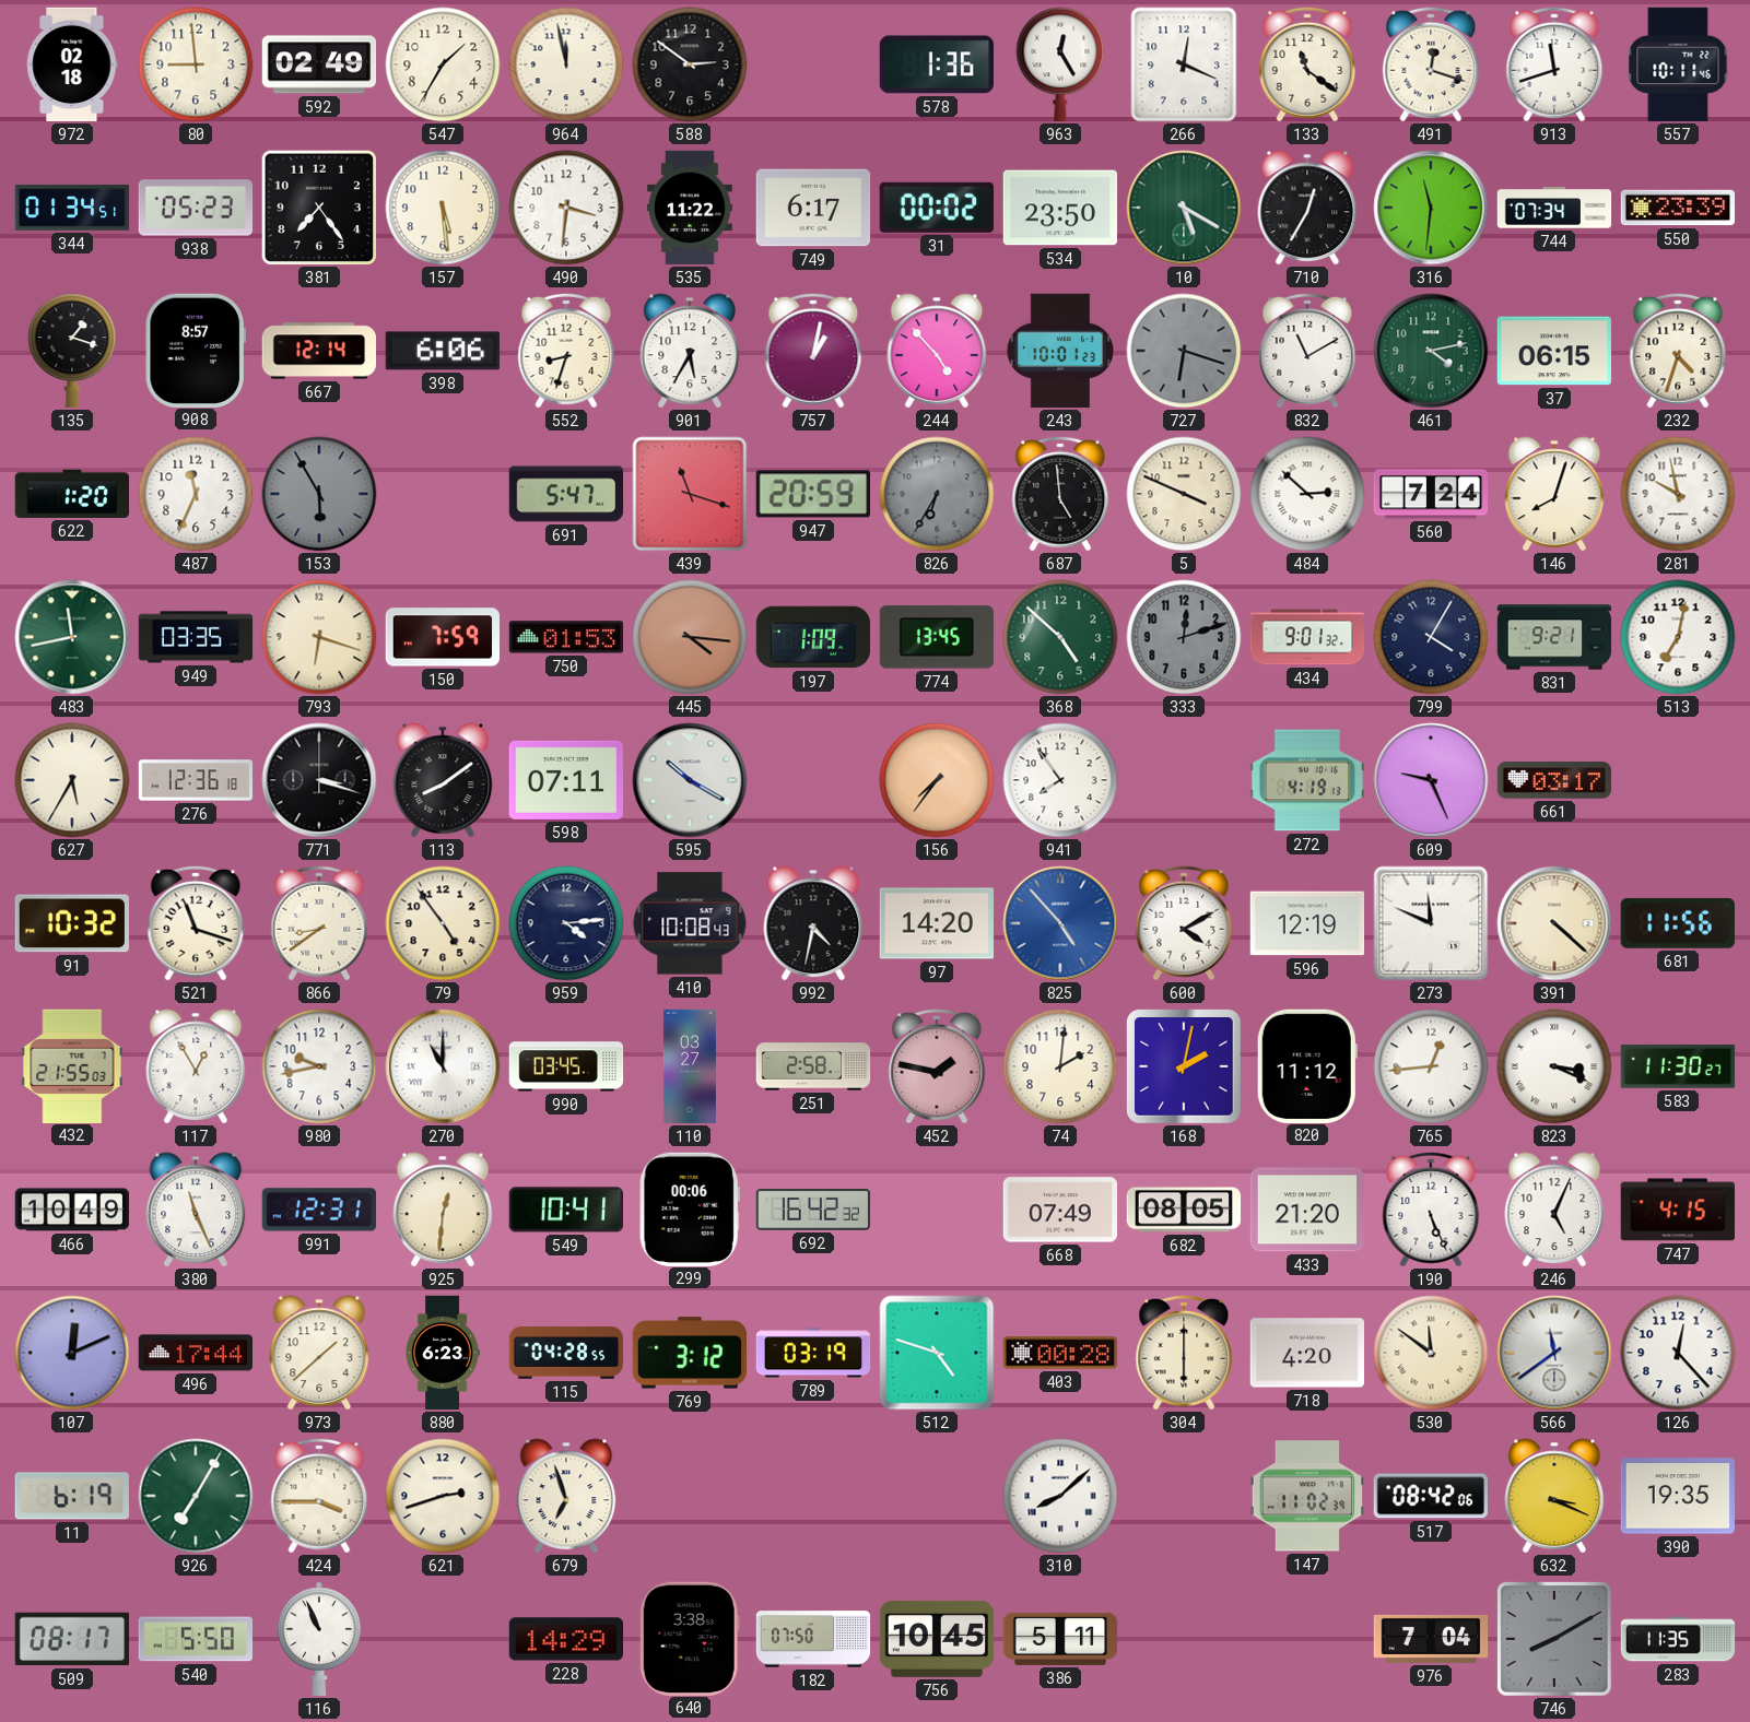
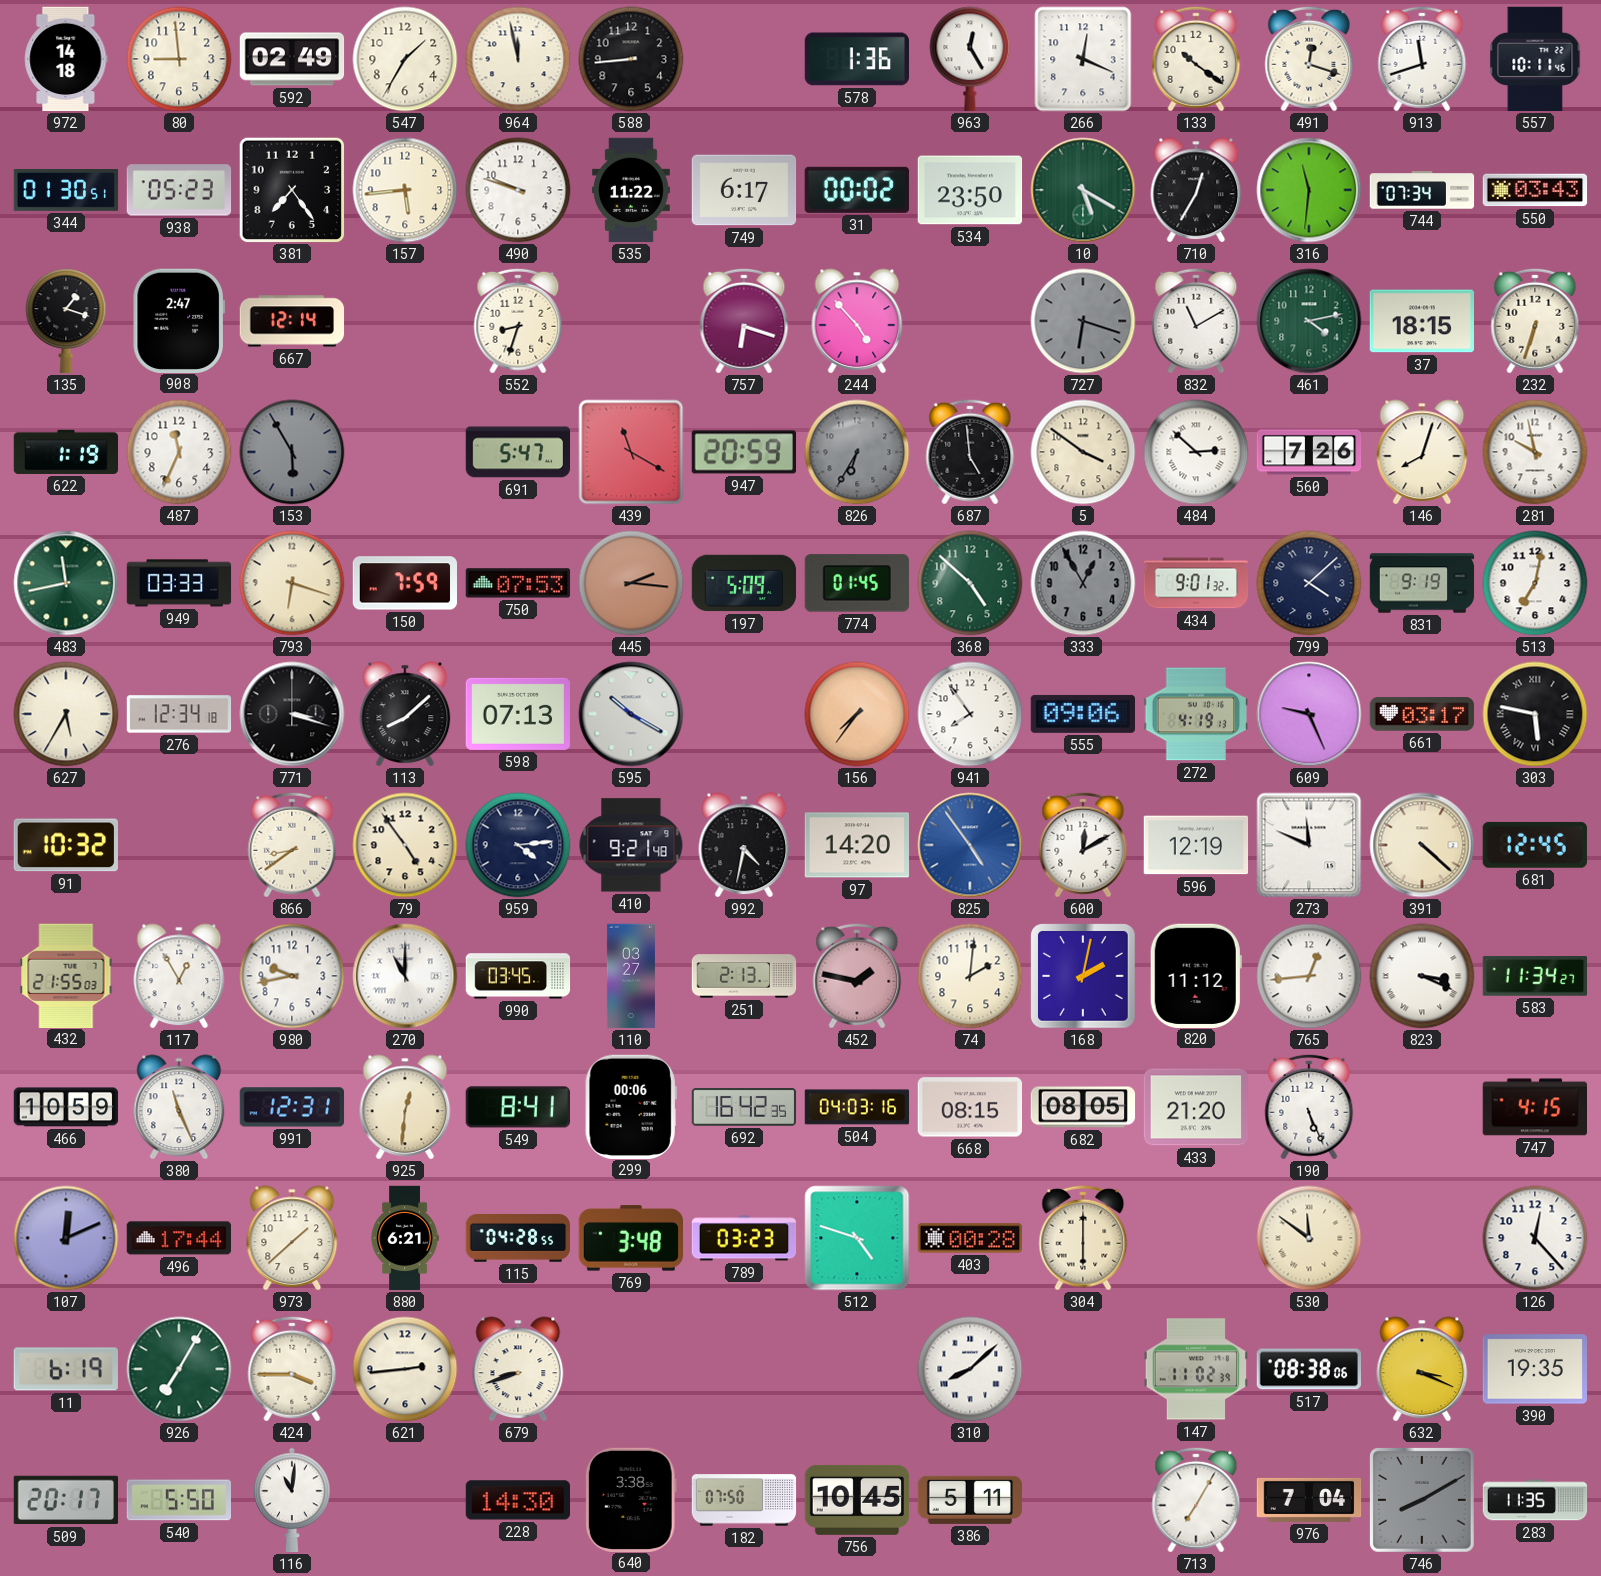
972: 02:18 -> 14:18
588: 2:51 -> 8:44
133: 11:21 -> 10:21
344: 01:34 -> 01:30
157: 5:29 -> 5:44
490: 3:31 -> 9:48
550: 23:39 -> 03:43
908: 8:57 -> 2:47
398: 6:06 -> none
901: 5:35 -> none
757: 1:02 -> 6:18
243: 10:01 -> none
37: 06:15 -> 18:15
232: 4:33 -> 6:33
622: 1:20 -> 1:19
439: 11:18 -> 11:20
5: 3:49 -> 3:51
560: 7:24 -> 7:26
949: 03:35 -> 03:33
750: 01:53 -> 07:53
445: 4:16 -> 2:16
197: 1:09 -> 5:09
774: 13:45 -> 01:45
333: 12:12 -> 12:55
799: 4:05 -> 4:08
831: 9:21 -> 9:19
276: 12:36 -> 12:34
113: 8:09 -> 8:08
598: 07:11 -> 07:13
555: none -> 09:06
303: none -> 5:47
521: 11:18 -> none
410: 10:08 -> 9:21
825: 4:53 -> 4:54
600: 4:10 -> 12:10
681: 11:56 -> 12:45
251: 2:58 -> 2:13
583: 11:30 -> 11:34
466: 10:49 -> 10:59
549: 10:41 -> 8:41
692: 16:42:32 -> 16:42:35
504: none -> 04:03
668: 07:49 -> 08:15
246: 5:04 -> none
880: 6:23 -> 6:21
769: 3:12 -> 3:48
789: 03:19 -> 03:23
718: 4:20 -> none
566: 11:39 -> none
621: 2:42 -> 2:44
679: 6:57 -> 8:42
517: 08:42 -> 08:38
509: 08:17 -> 20:17
116: 10:56 -> 11:01
228: 14:29 -> 14:30
713: none -> 7:05
